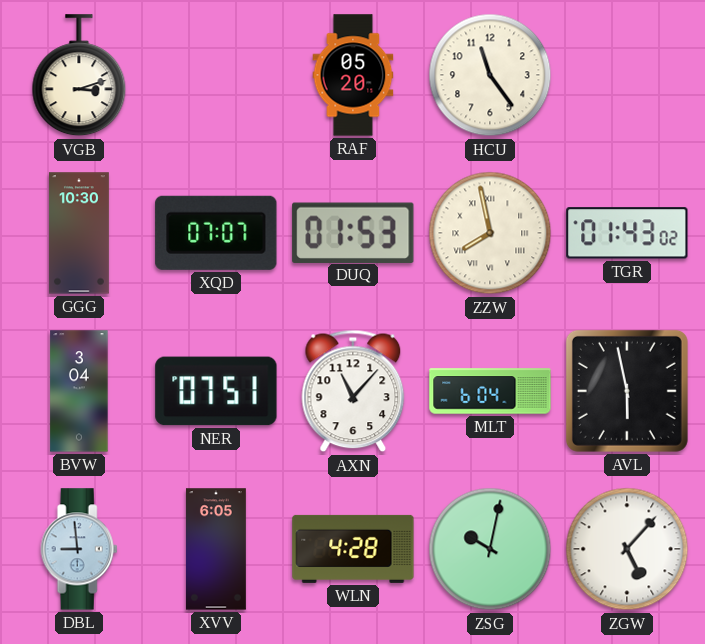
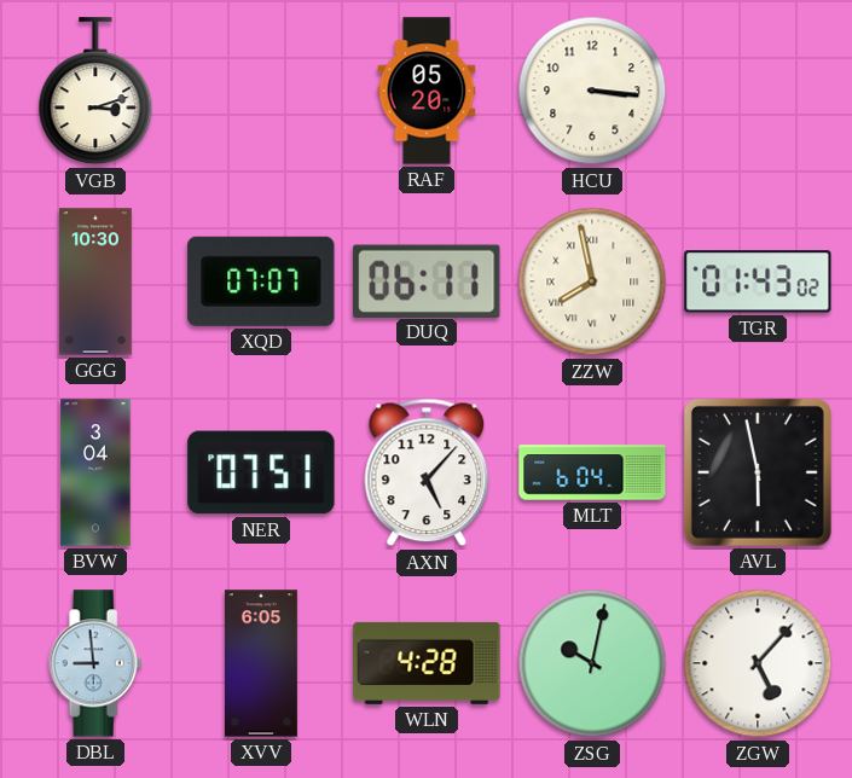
HCU: 11:24 -> 3:16
DUQ: 01:53 -> 06:11
AXN: 11:07 -> 5:07
